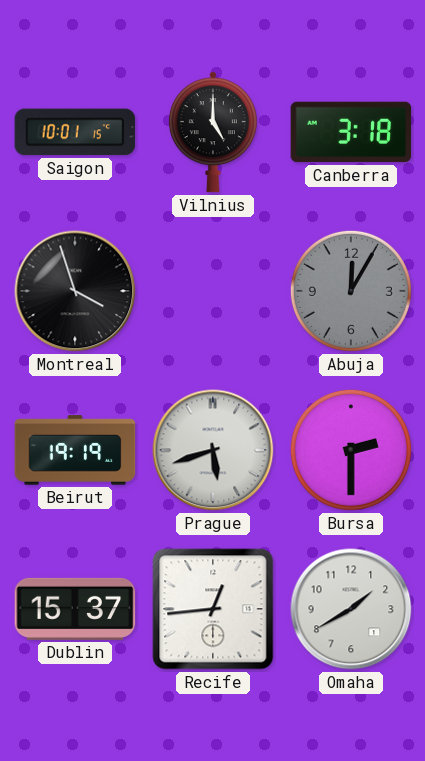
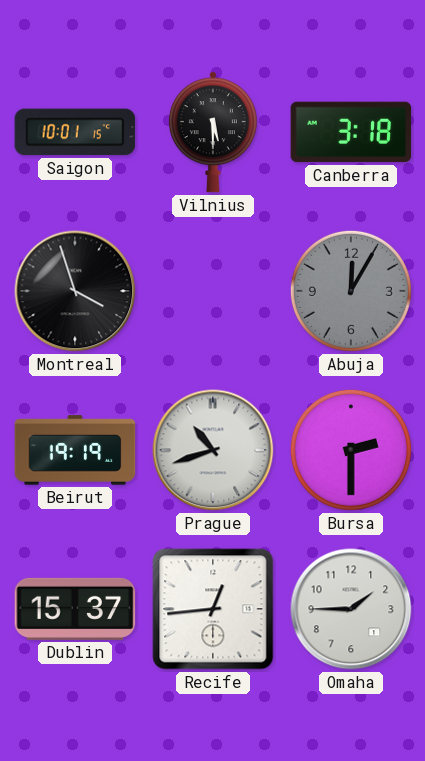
Vilnius: 5:00 -> 5:30
Prague: 5:42 -> 10:42
Omaha: 1:40 -> 1:45
